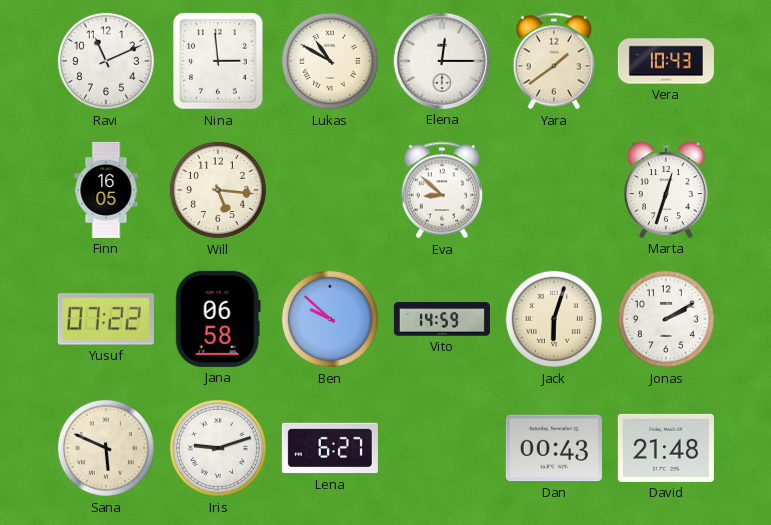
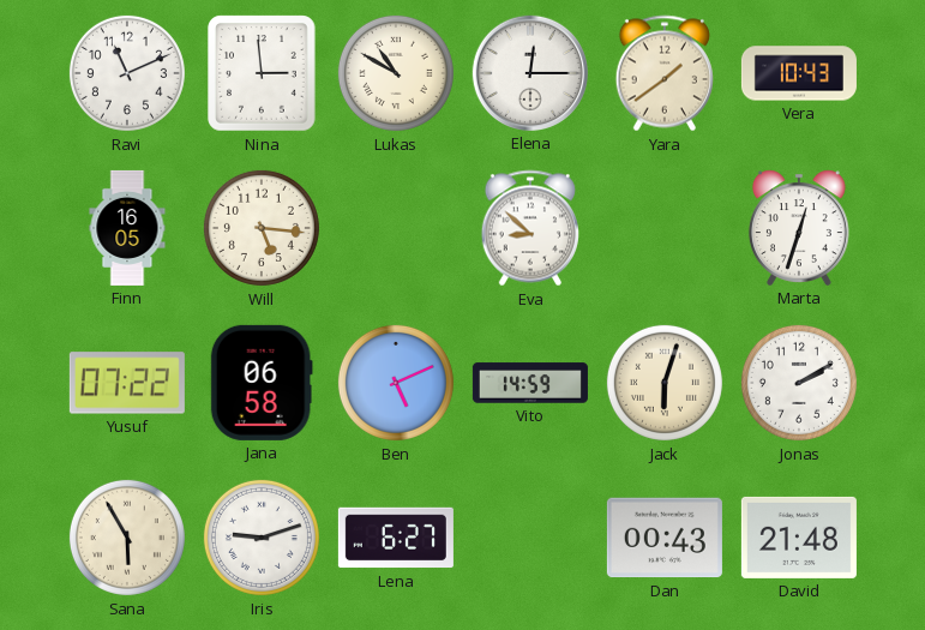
Ben: 9:52 -> 5:11
Sana: 5:49 -> 5:55
